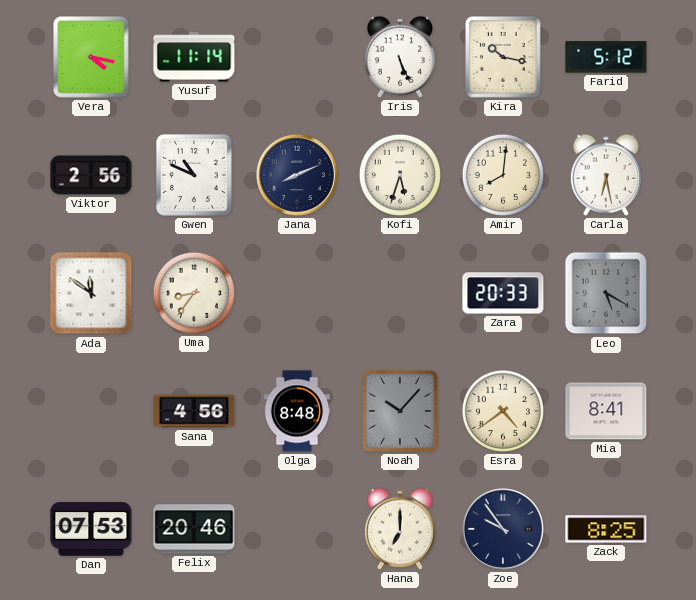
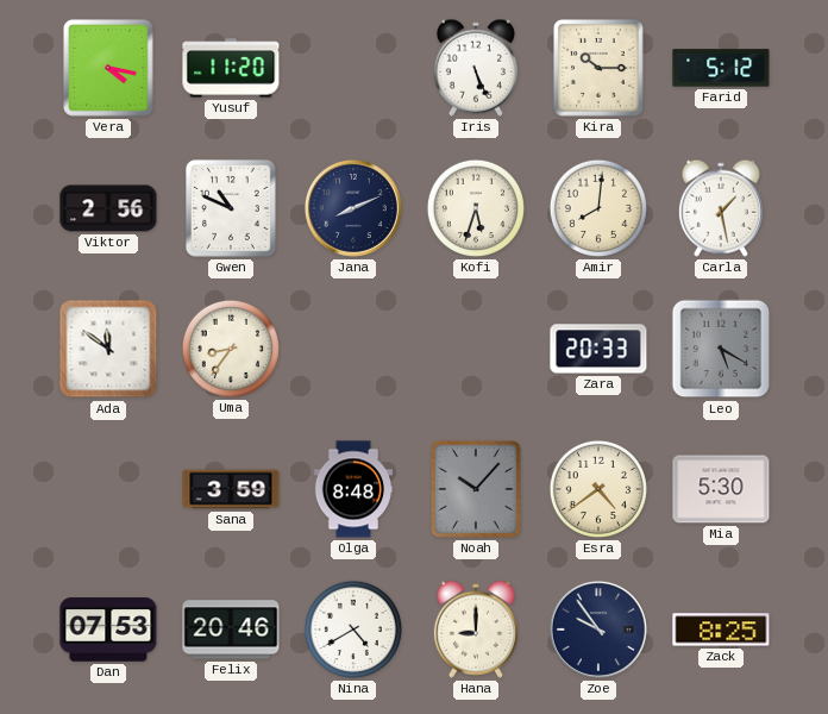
Yusuf: 11:14 -> 11:20
Kira: 10:17 -> 10:15
Carla: 6:28 -> 1:28
Sana: 4:56 -> 3:59
Mia: 8:41 -> 5:30
Nina: none -> 4:40
Hana: 7:00 -> 9:00
